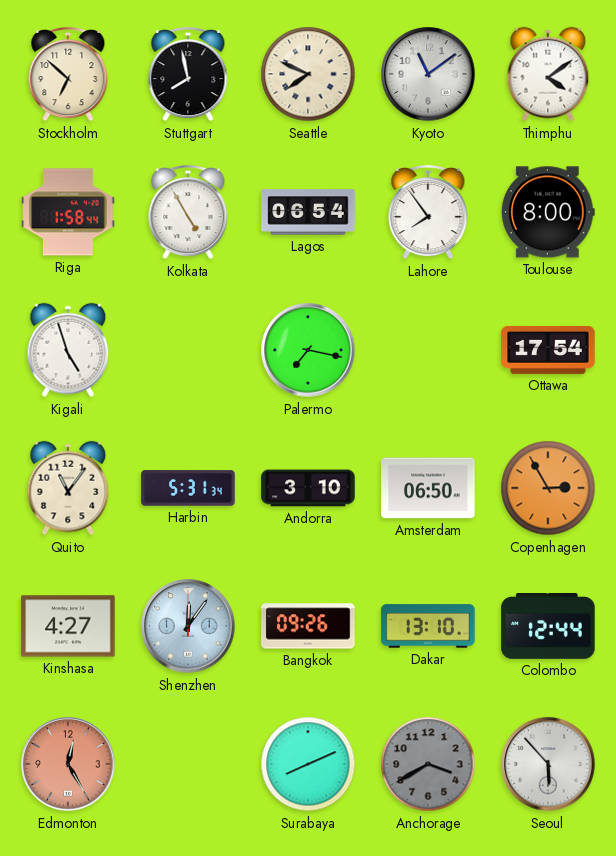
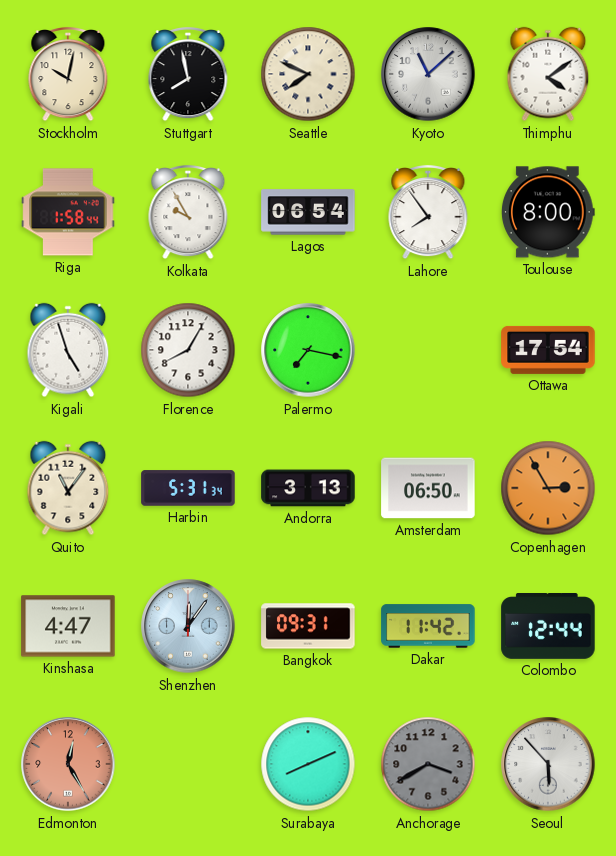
Stockholm: 6:52 -> 10:02
Kyoto: 11:09 -> 11:08
Kolkata: 4:55 -> 9:55
Florence: none -> 8:05
Andorra: 3:10 -> 3:13
Kinshasa: 4:27 -> 4:47
Bangkok: 09:26 -> 09:31
Dakar: 13:10 -> 11:42
